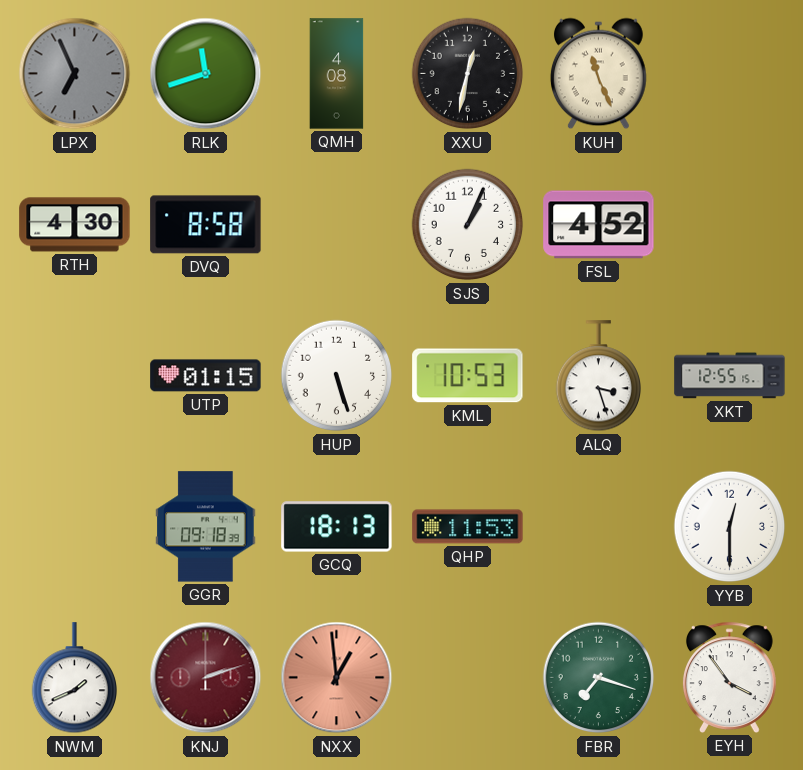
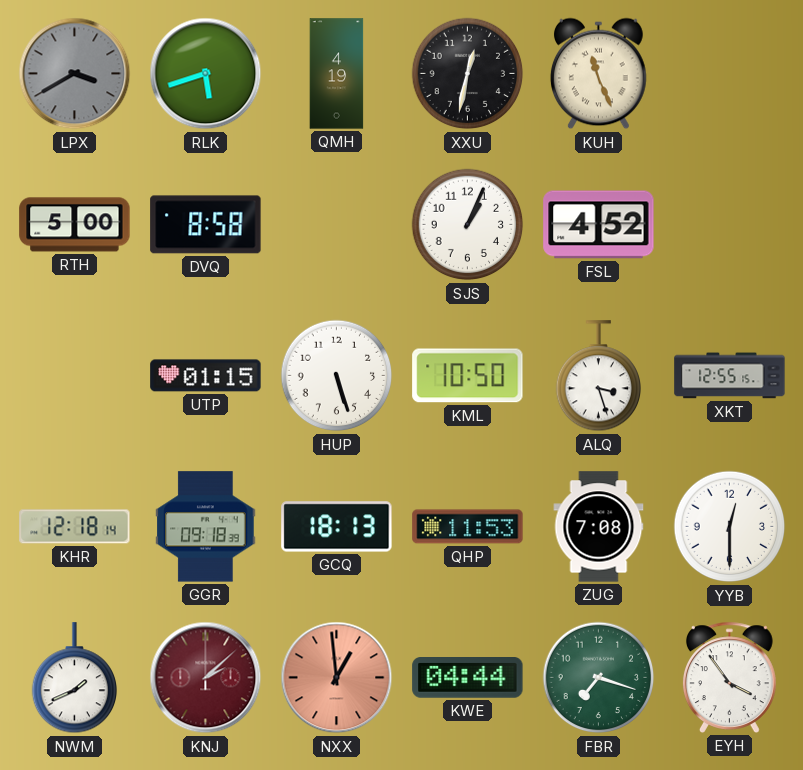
LPX: 6:56 -> 3:40
RLK: 11:42 -> 5:42
QMH: 4:08 -> 4:19
RTH: 4:30 -> 5:00
KML: 10:53 -> 10:50
KHR: none -> 12:18
ZUG: none -> 7:08
KNJ: 2:12 -> 2:08
KWE: none -> 04:44
